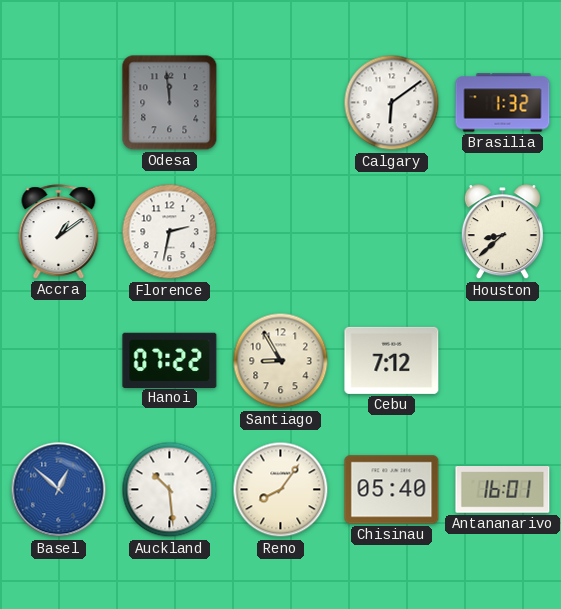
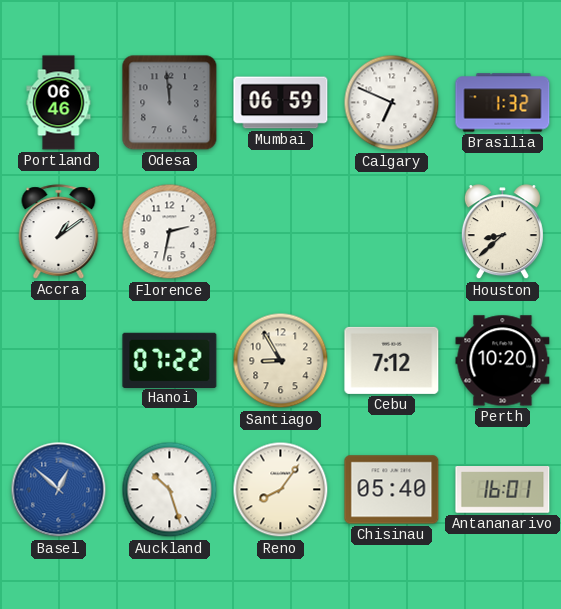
Portland: none -> 06:46
Mumbai: none -> 06:59
Calgary: 6:09 -> 6:49
Perth: none -> 10:20
Auckland: 10:29 -> 10:27
